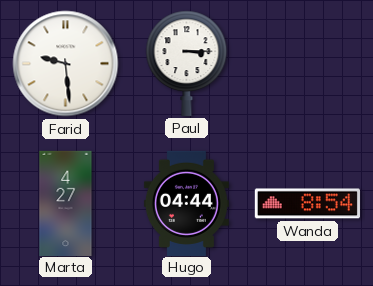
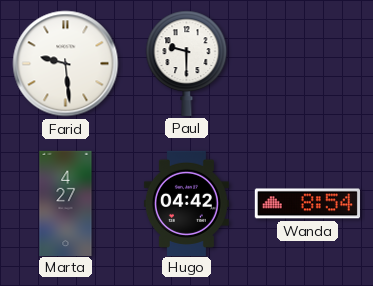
Paul: 3:15 -> 9:30
Hugo: 04:44 -> 04:42
